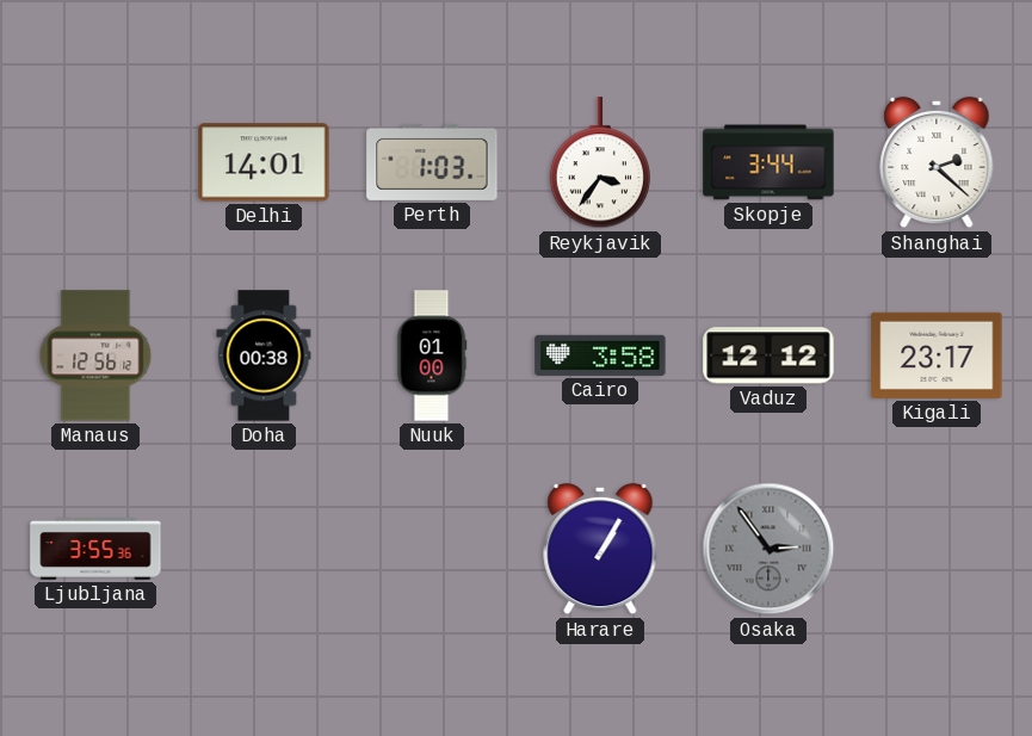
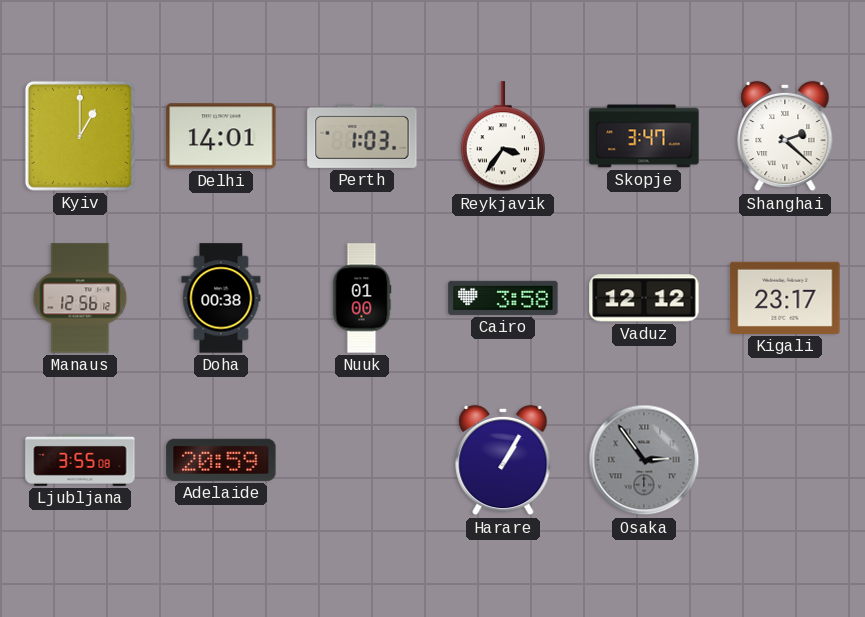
Kyiv: none -> 1:00
Skopje: 3:44 -> 3:47
Ljubljana: 3:55:36 -> 3:55:08
Adelaide: none -> 20:59
